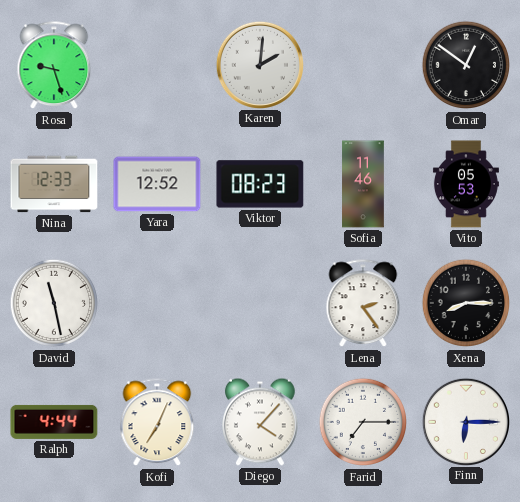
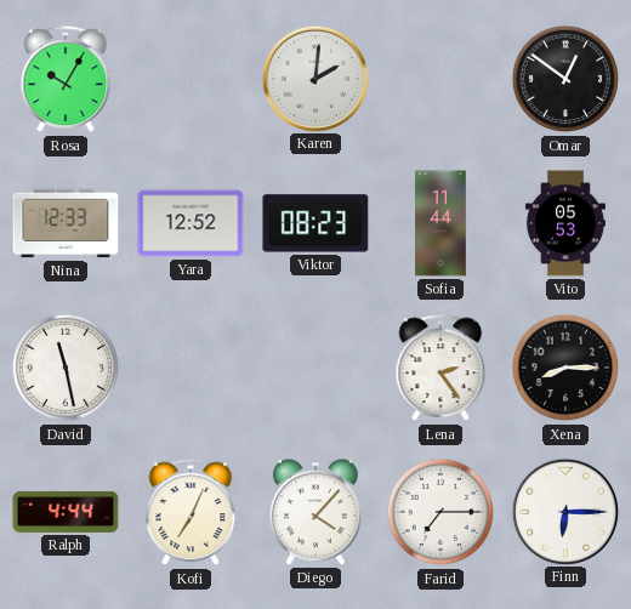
Rosa: 9:27 -> 10:05
Sofia: 11:46 -> 11:44
